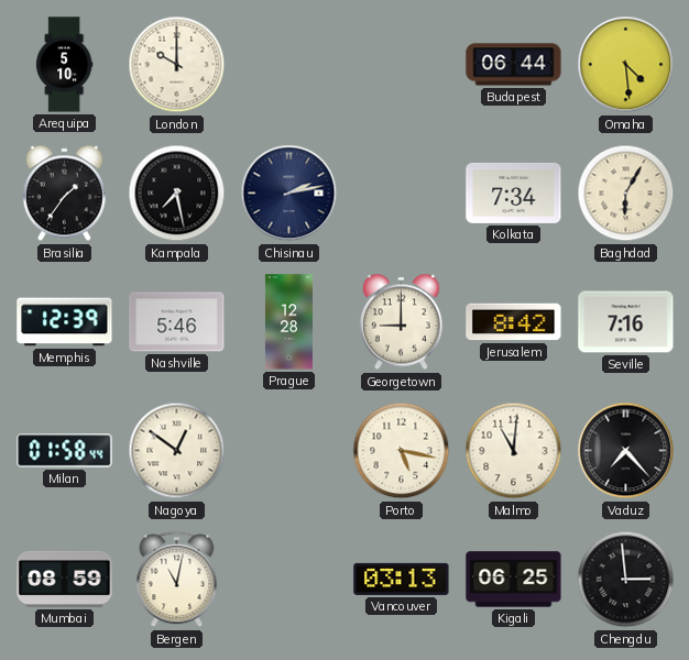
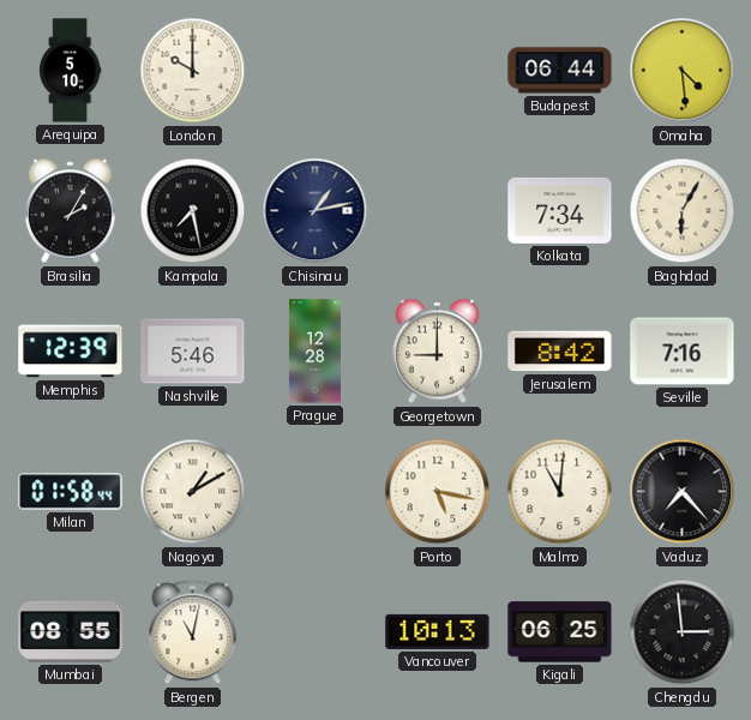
Brasilia: 1:36 -> 2:05
Chisinau: 2:13 -> 1:13
Nagoya: 12:51 -> 1:10
Mumbai: 08:59 -> 08:55
Vancouver: 03:13 -> 10:13
